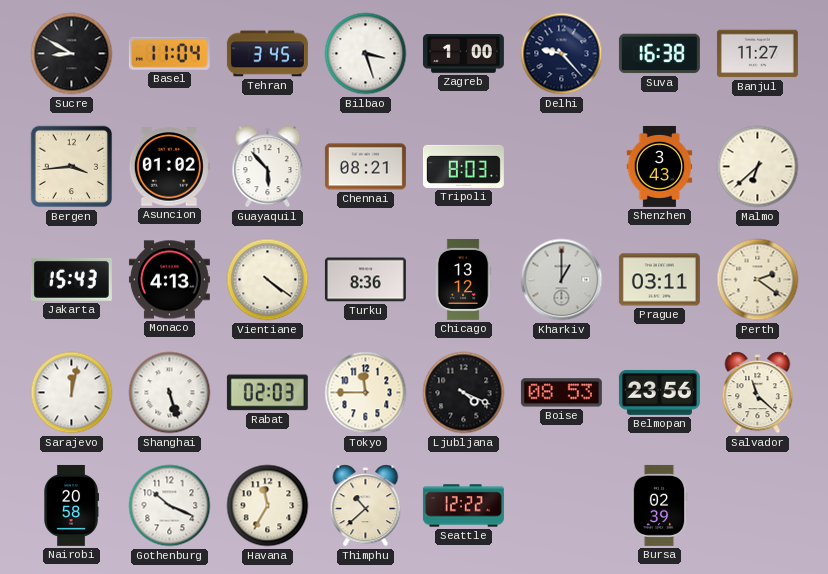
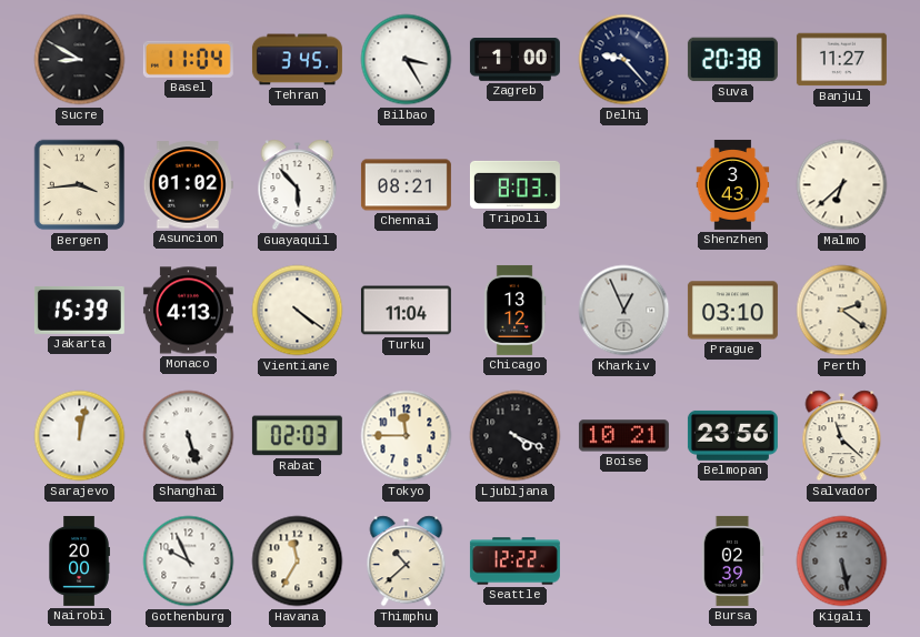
Bilbao: 3:27 -> 3:25
Suva: 16:38 -> 20:38
Jakarta: 15:43 -> 15:39
Turku: 8:36 -> 11:04
Kharkiv: 1:00 -> 12:56
Prague: 03:11 -> 03:10
Boise: 08:53 -> 10:21
Nairobi: 20:58 -> 20:00
Gothenburg: 10:19 -> 9:56
Kigali: none -> 5:28
